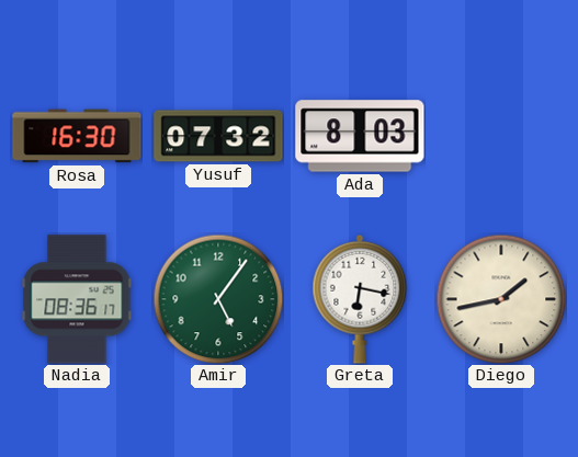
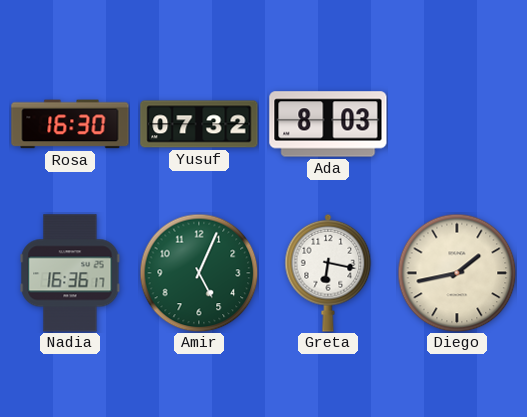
Nadia: 08:36 -> 16:36
Amir: 5:06 -> 5:04
